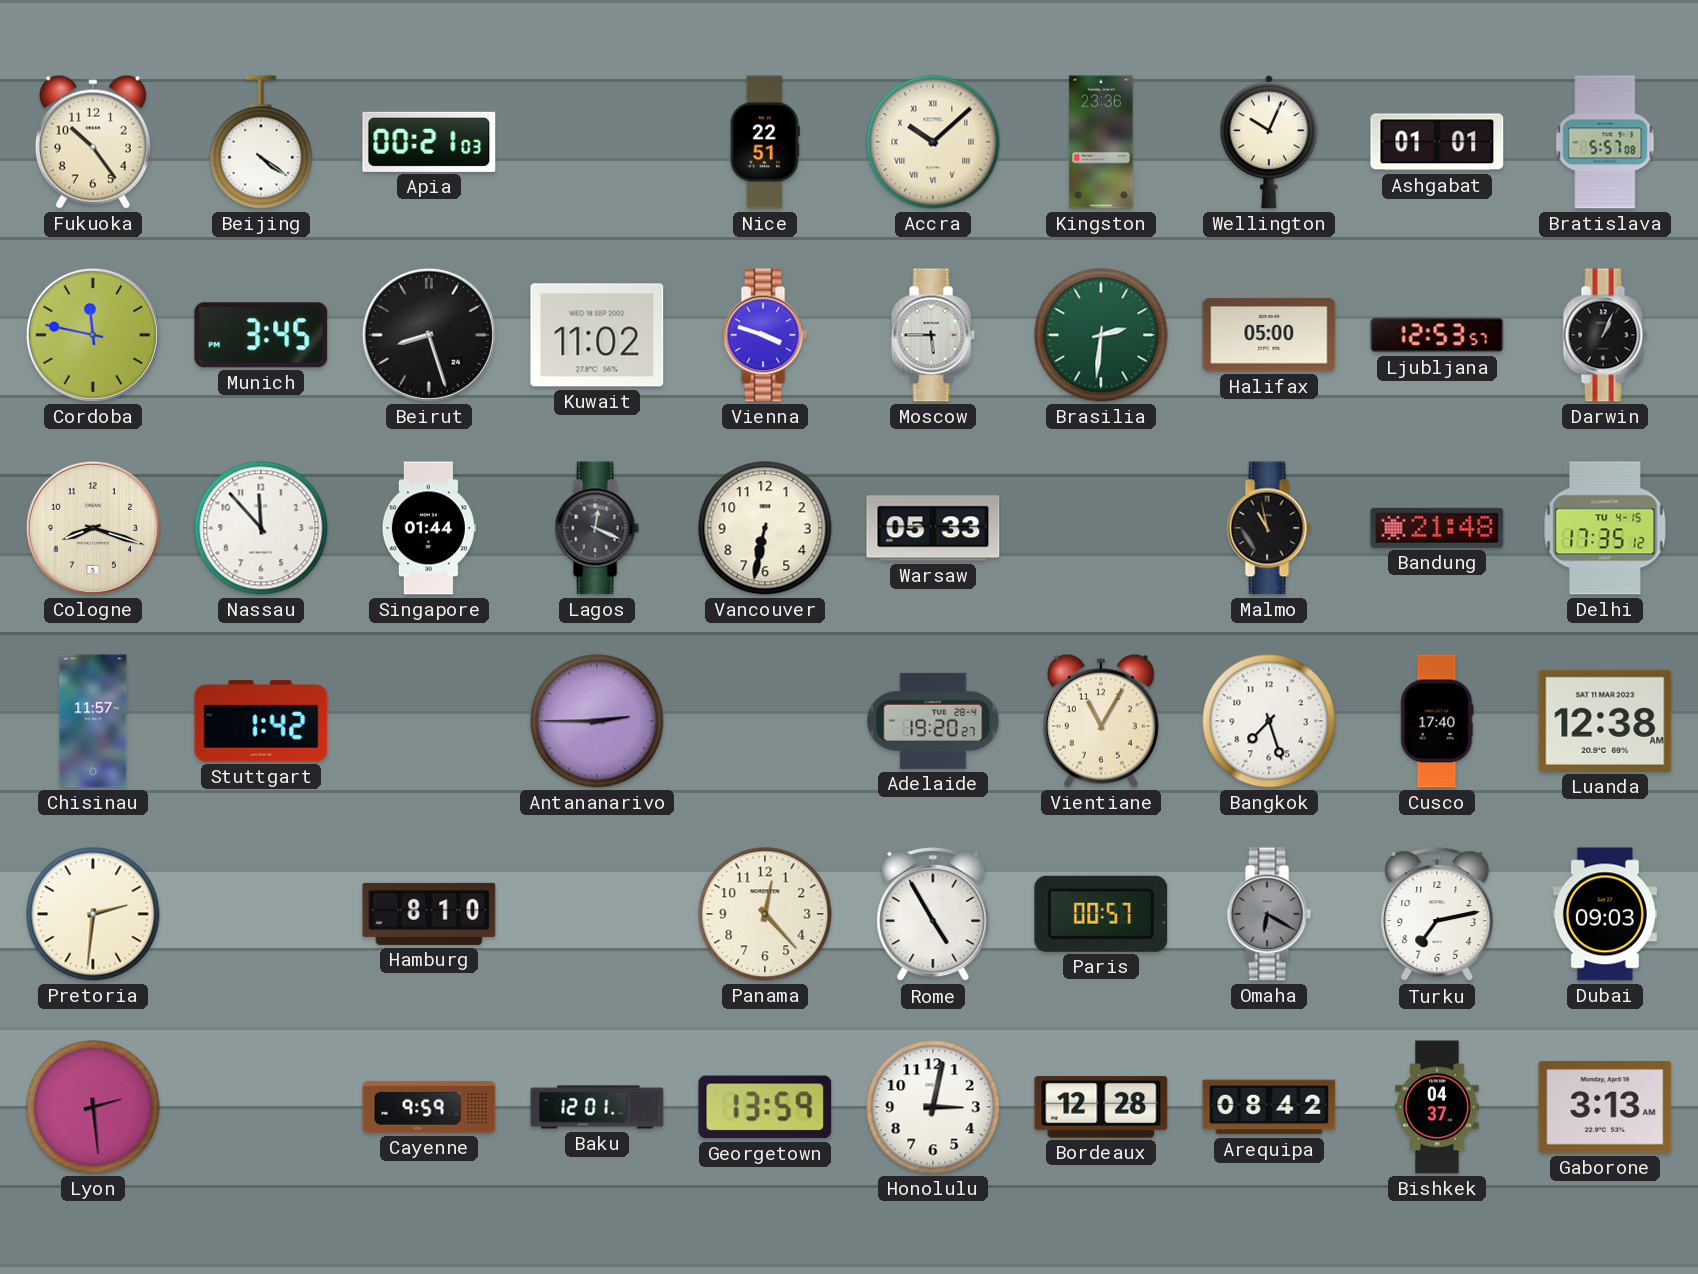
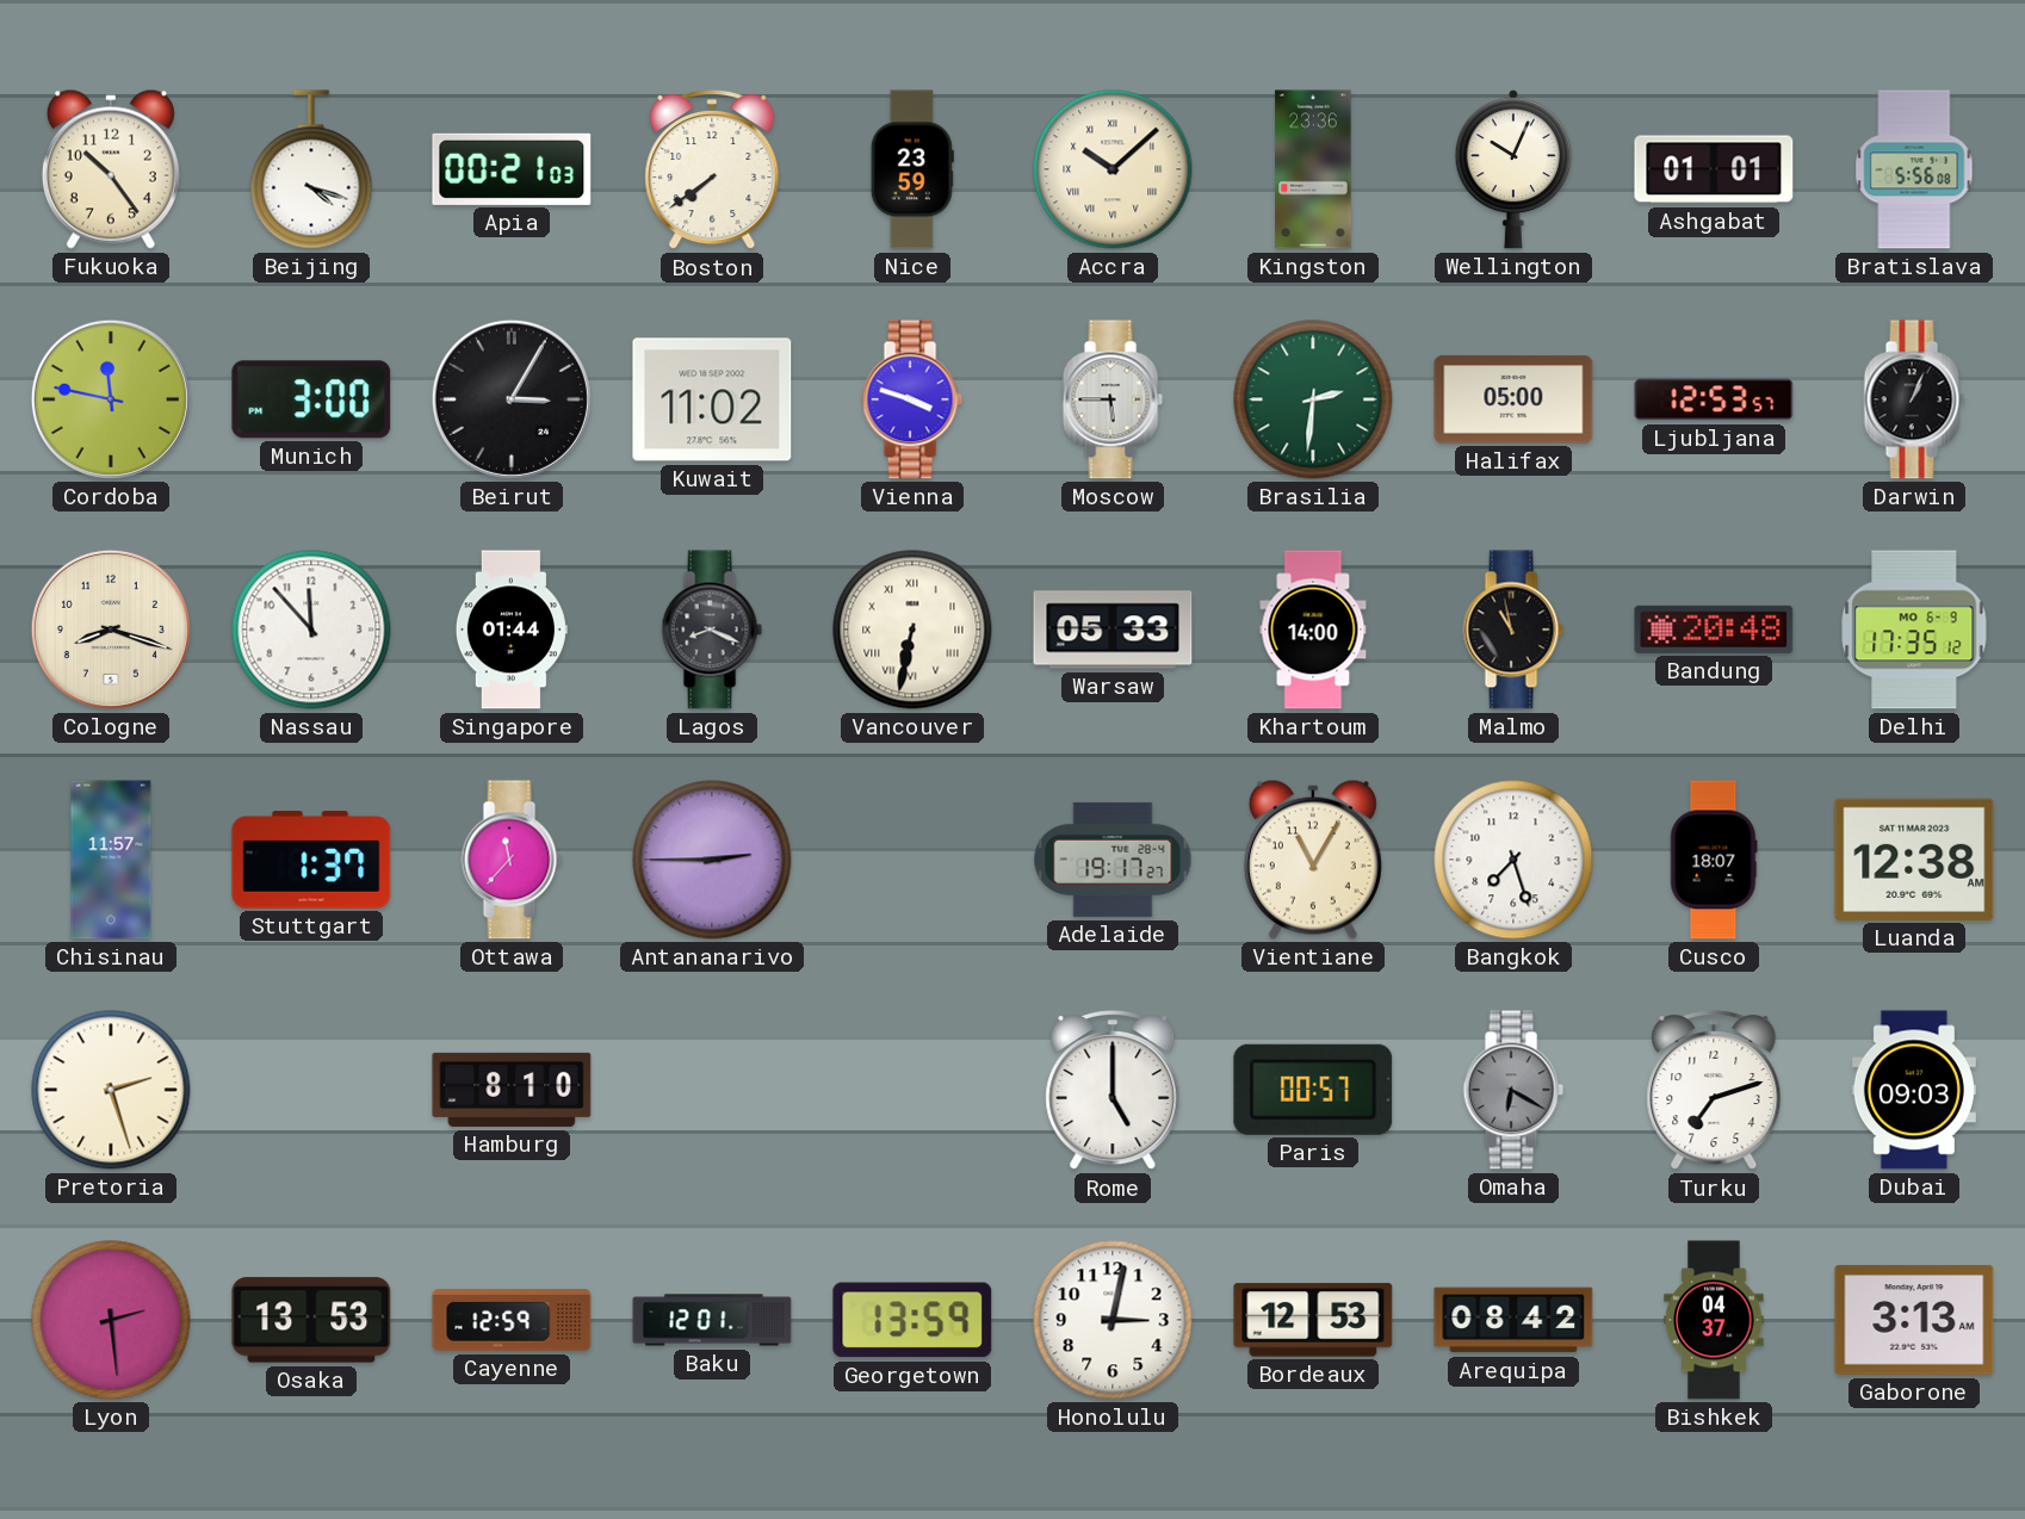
Beijing: 4:21 -> 4:18
Boston: none -> 7:39
Nice: 22:51 -> 23:59
Bratislava: 5:57 -> 5:56
Munich: 3:45 -> 3:00
Beirut: 8:27 -> 3:05
Lagos: 12:19 -> 8:19
Vancouver numerals: Arabic -> Roman
Khartoum: none -> 14:00
Bandung: 21:48 -> 20:48
Delhi date: TU 4-15 -> MO 6-9
Stuttgart: 1:42 -> 1:37
Ottawa: none -> 11:37
Adelaide: 19:20 -> 19:17
Cusco: 17:40 -> 18:07
Pretoria: 2:31 -> 2:27
Panama: 12:23 -> none
Rome: 4:55 -> 5:00
Turku: 7:13 -> 7:12
Osaka: none -> 13:53
Cayenne: 9:59 -> 12:59
Bordeaux: 12:28 -> 12:53
